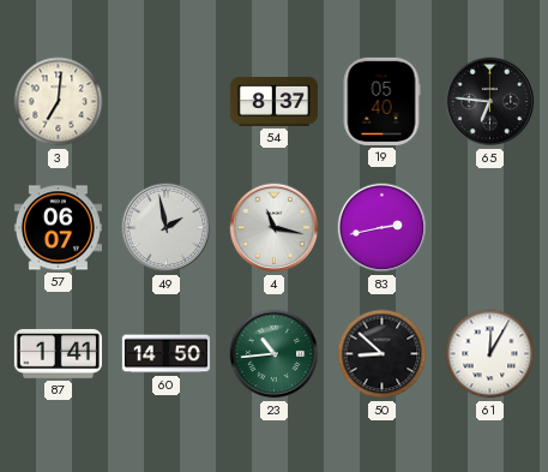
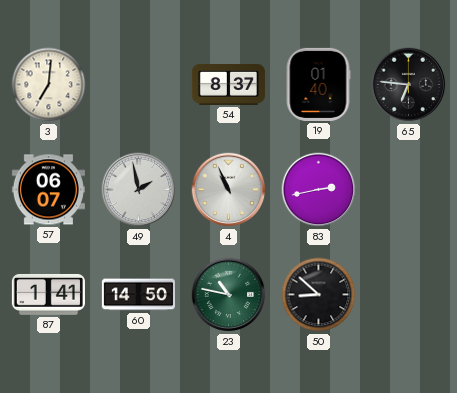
19: 05:40 -> 01:40
4: 11:17 -> 10:56
23: 10:44 -> 10:47
61: 12:05 -> none
